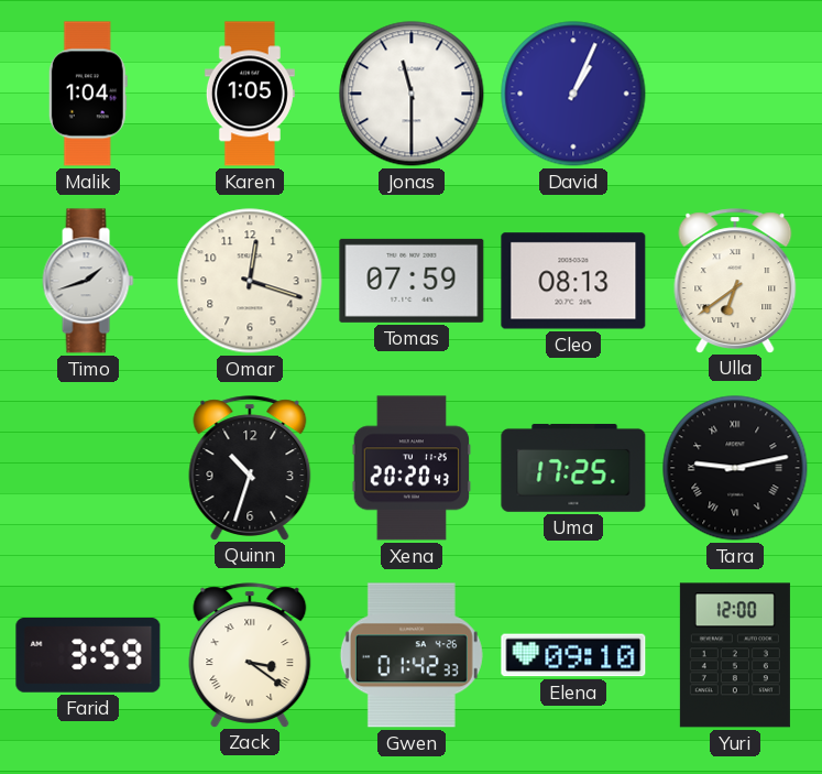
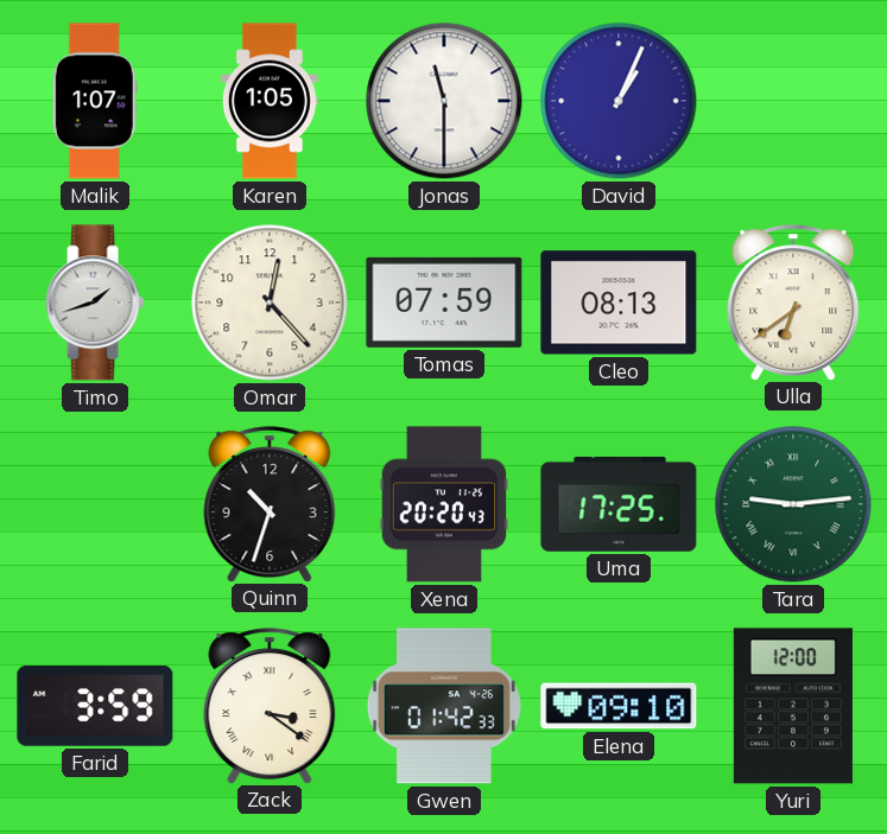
Malik: 1:04 -> 1:07
Omar: 12:18 -> 12:23
Tara: 9:13 -> 9:14
Tara dial: black -> green
